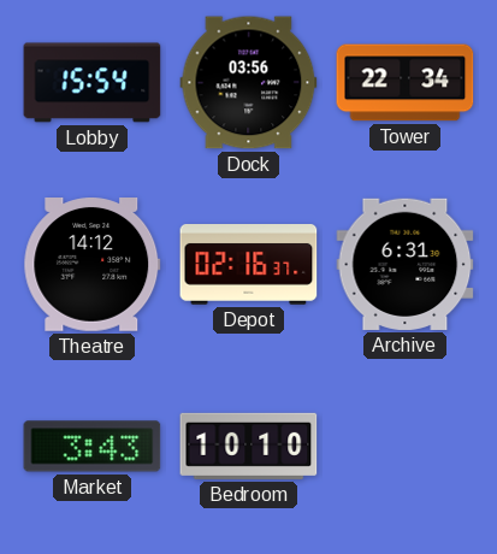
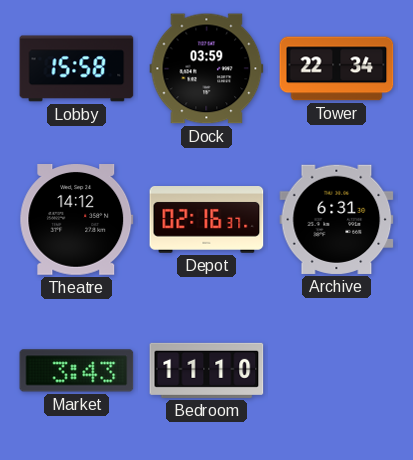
Lobby: 15:54 -> 15:58
Dock: 03:56 -> 03:59
Bedroom: 10:10 -> 11:10
